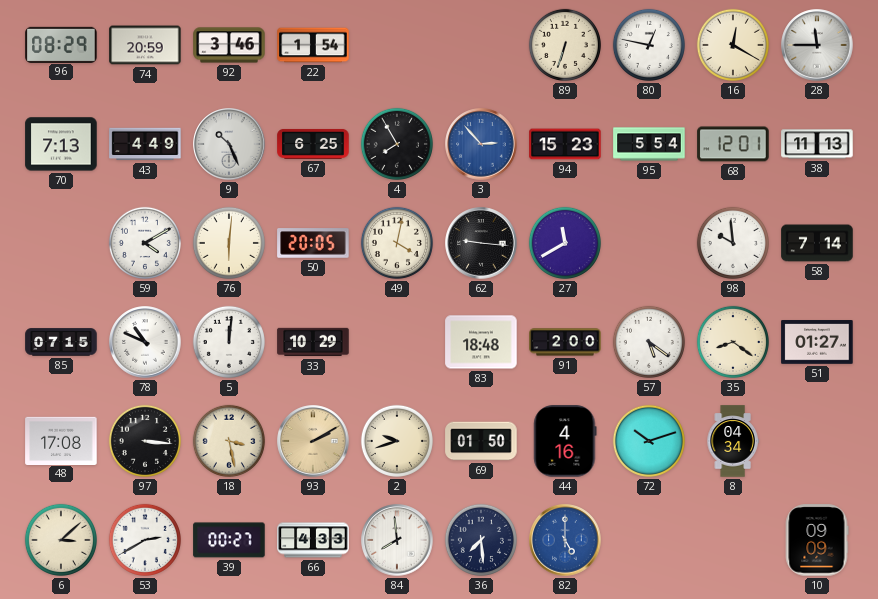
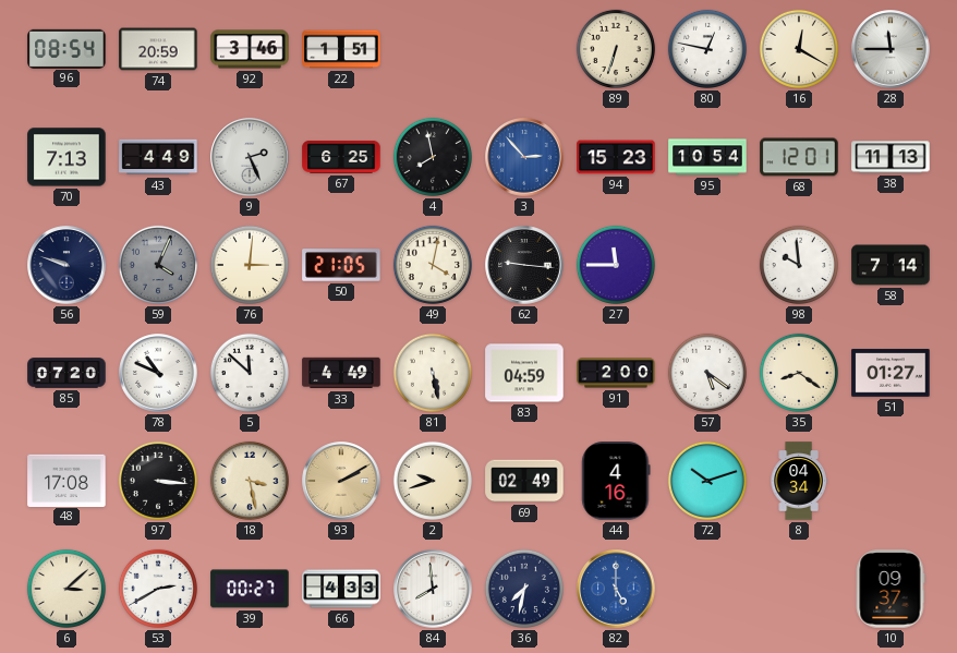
96: 08:29 -> 08:54
22: 1:54 -> 1:51
9: 10:26 -> 2:26
4: 7:55 -> 7:58
95: 5:54 -> 10:54
56: none -> 9:48
59: 4:10 -> 4:04
59 dial: white -> grey
76: 6:01 -> 3:01
50: 20:05 -> 21:05
27: 11:40 -> 11:45
85: 07:15 -> 07:20
5: 12:01 -> 11:52
33: 10:29 -> 4:49
81: none -> 5:28
83: 18:48 -> 04:59
69: 01:50 -> 02:49
36: 7:29 -> 7:32
10: 09:09 -> 09:37
